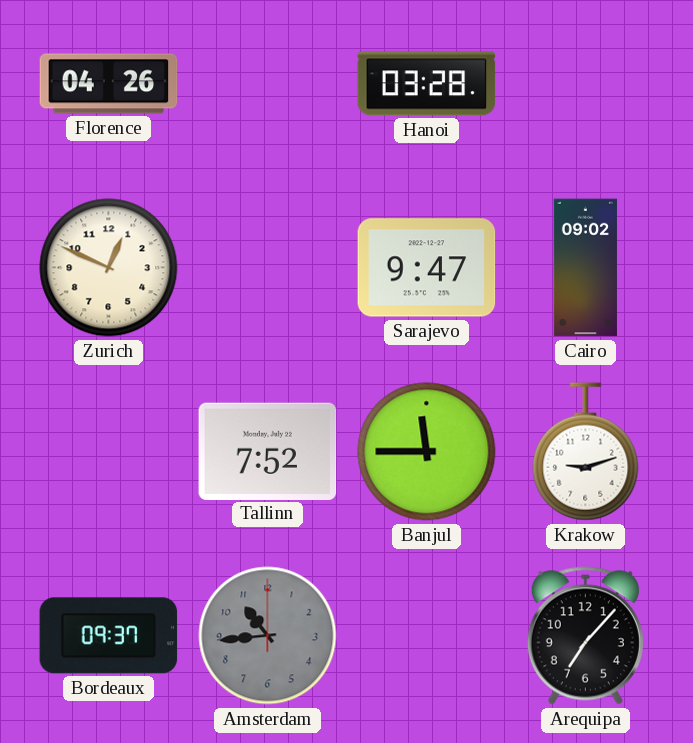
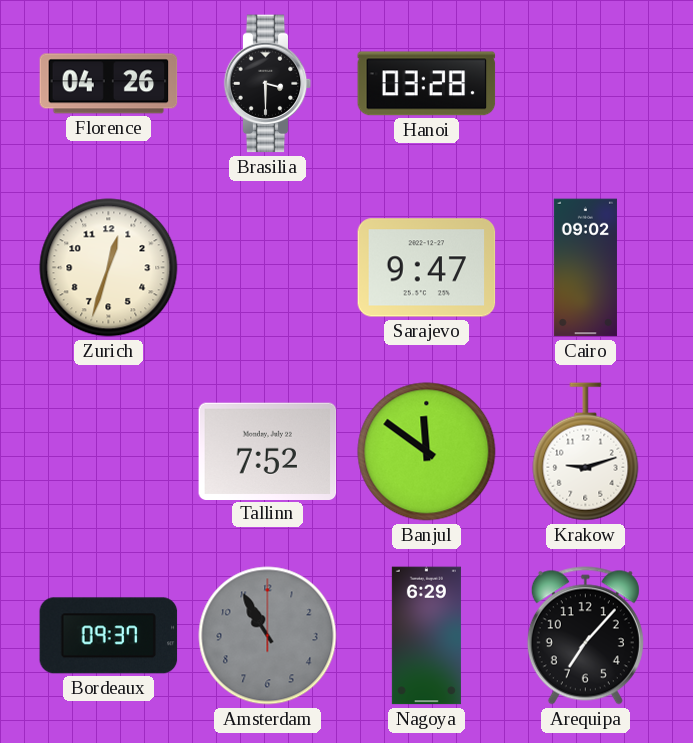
Brasilia: none -> 3:30
Zurich: 12:49 -> 12:33
Banjul: 11:45 -> 11:51
Amsterdam: 10:44 -> 10:55
Nagoya: none -> 6:29
